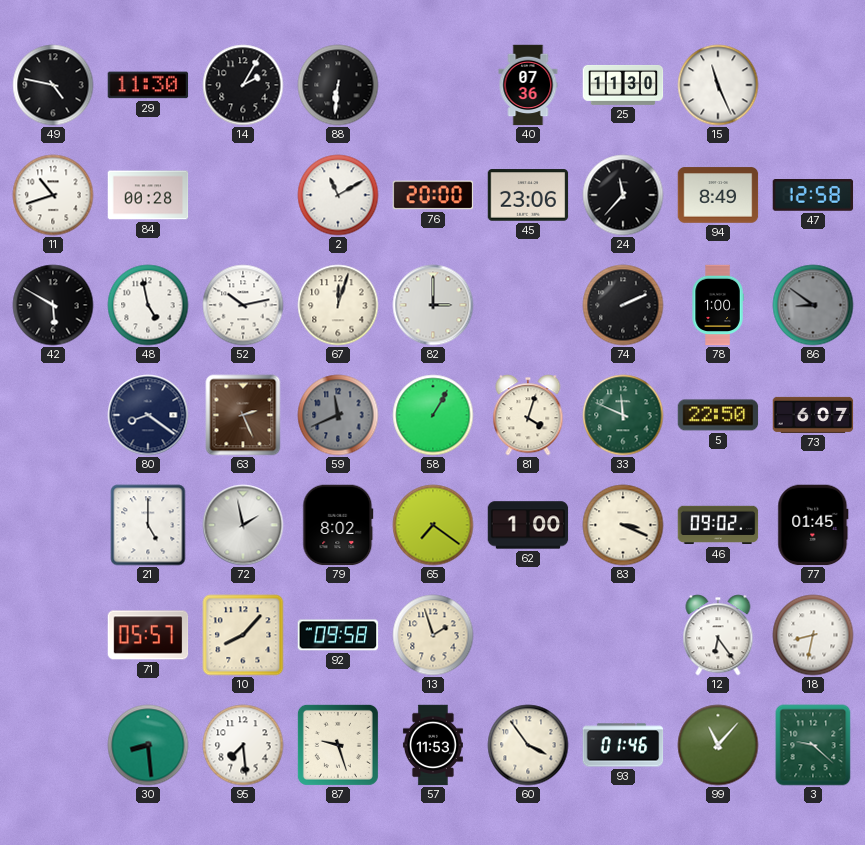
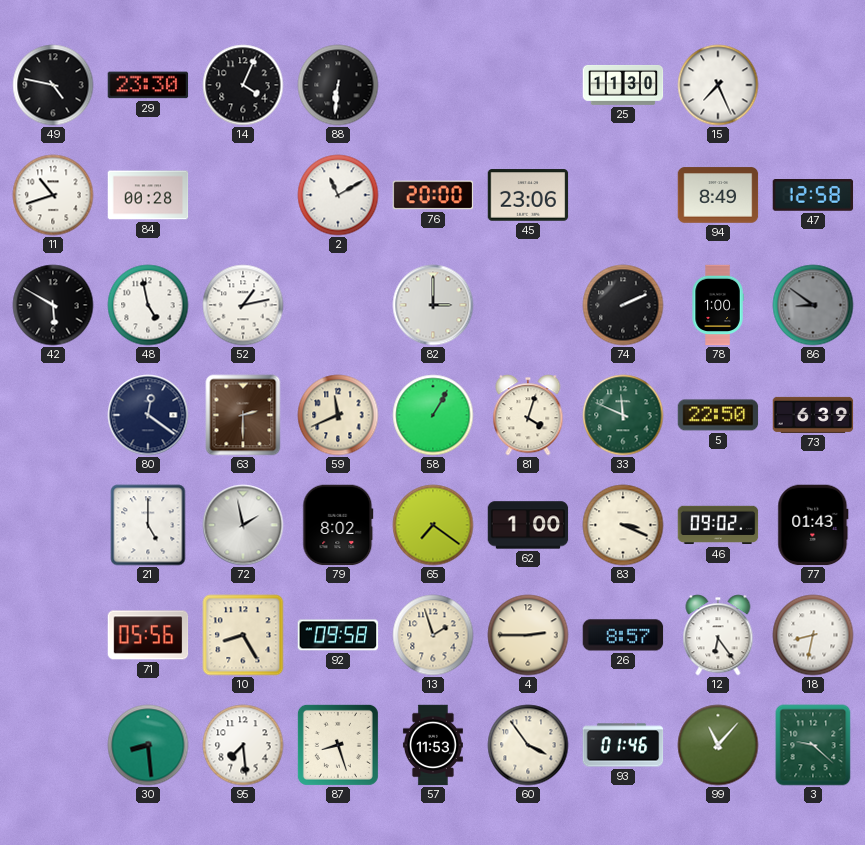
29: 11:30 -> 23:30
14: 2:05 -> 4:04
40: 07:36 -> none
15: 11:26 -> 7:26
24: 11:37 -> none
52: 10:13 -> 1:13
67: 12:03 -> none
80: 8:21 -> 12:21
63: 2:26 -> 2:30
59 dial: grey -> cream
73: 6:07 -> 6:39
77: 01:45 -> 01:43
71: 05:57 -> 05:56
10: 8:07 -> 8:25
4: none -> 2:45
26: none -> 8:57
87: 9:27 -> 8:27
